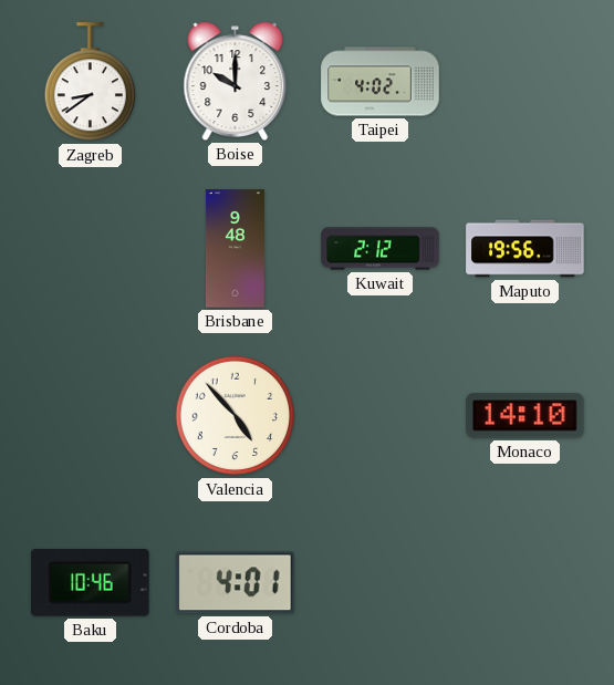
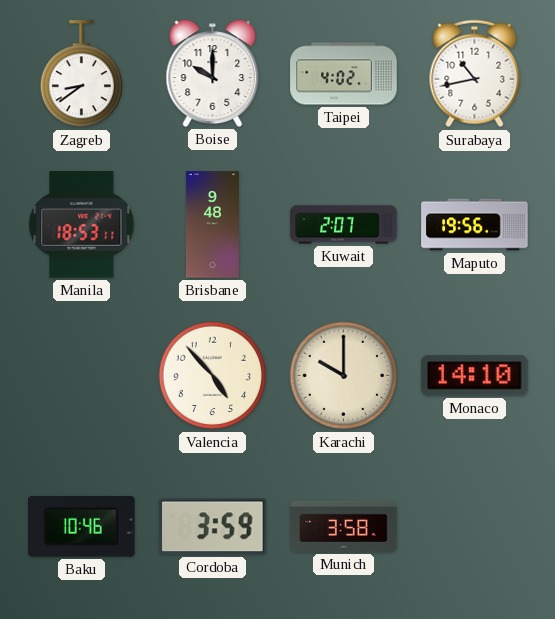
Surabaya: none -> 10:43
Manila: none -> 18:53
Kuwait: 2:12 -> 2:07
Karachi: none -> 10:00
Cordoba: 4:01 -> 3:59
Munich: none -> 3:58
